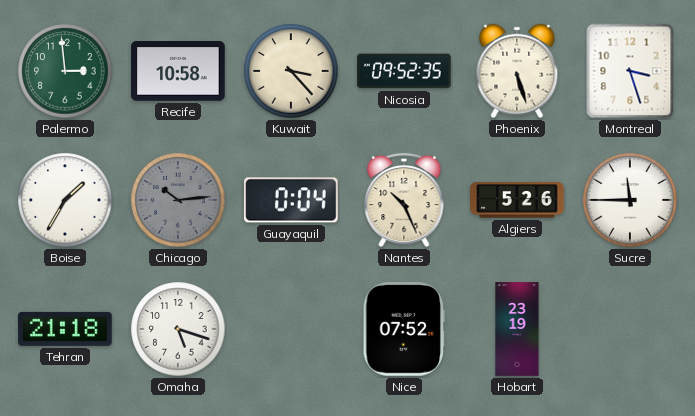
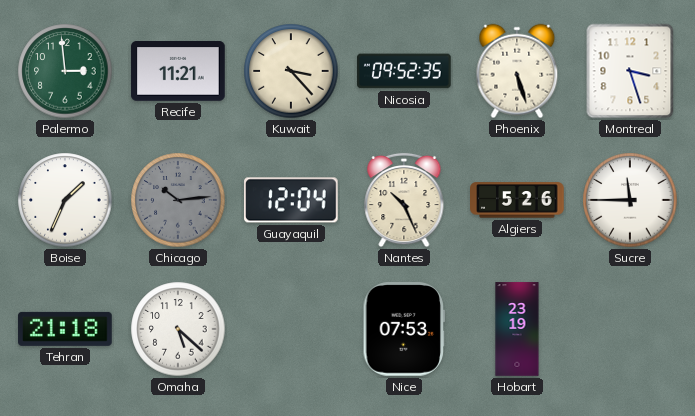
Recife: 10:58 -> 11:21
Boise: 1:35 -> 1:34
Guayaquil: 0:04 -> 12:04
Omaha: 5:18 -> 5:22
Nice: 07:52 -> 07:53
